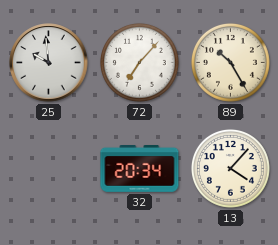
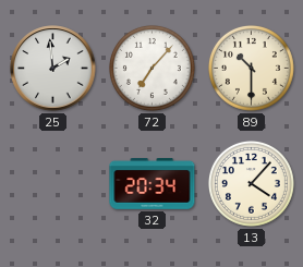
25: 9:59 -> 1:59
89: 10:25 -> 10:30
